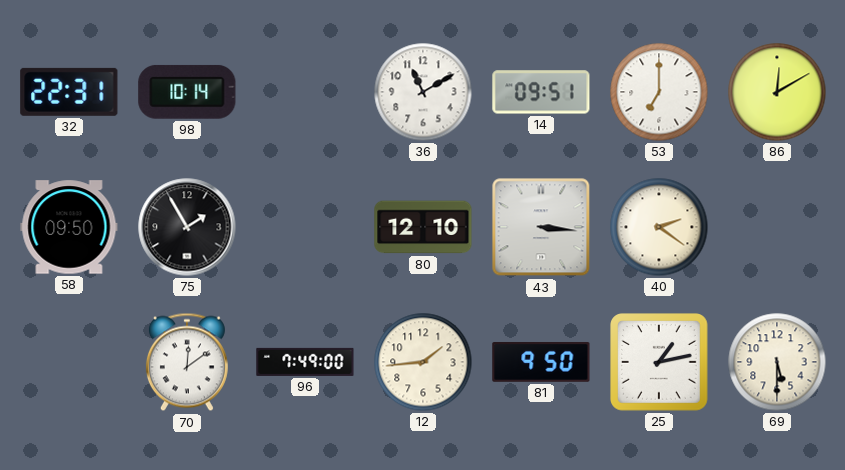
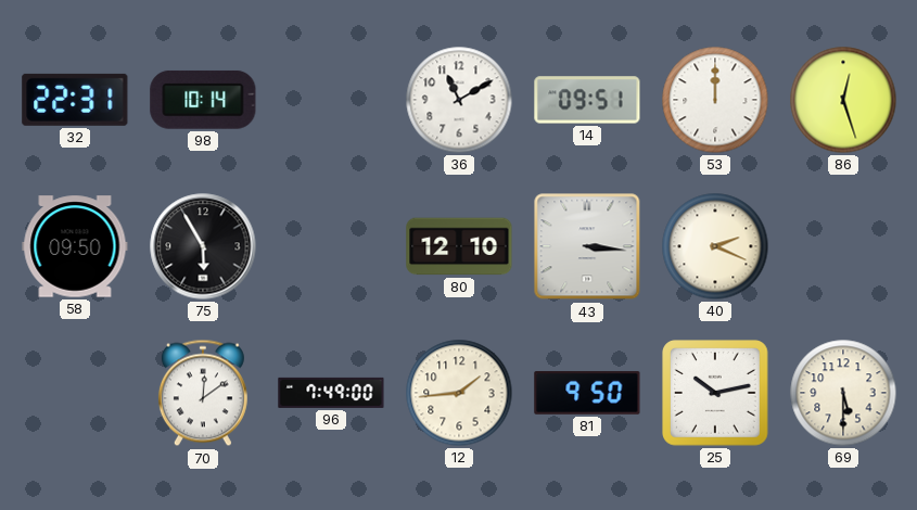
53: 7:00 -> 12:00
86: 12:10 -> 12:27
75: 1:55 -> 5:55
40: 2:21 -> 2:19
25: 1:13 -> 10:13
